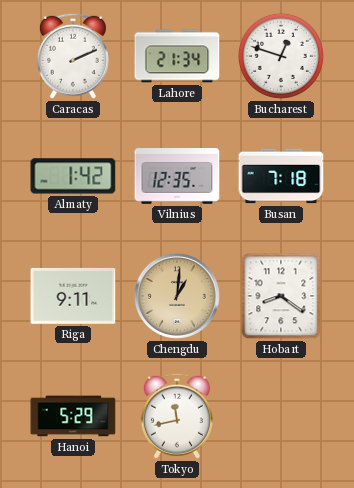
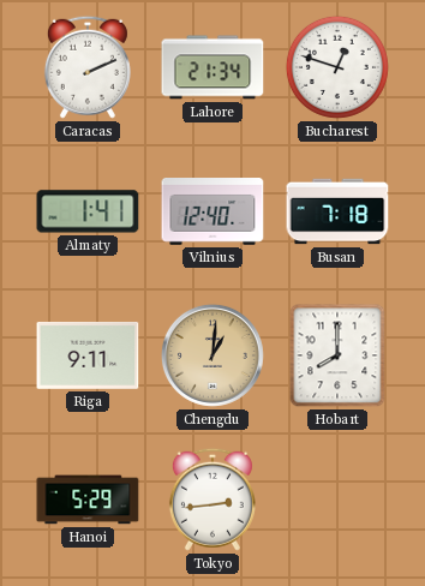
Almaty: 1:42 -> 1:41
Vilnius: 12:35 -> 12:40
Hobart: 8:21 -> 8:00
Tokyo: 11:43 -> 2:44
